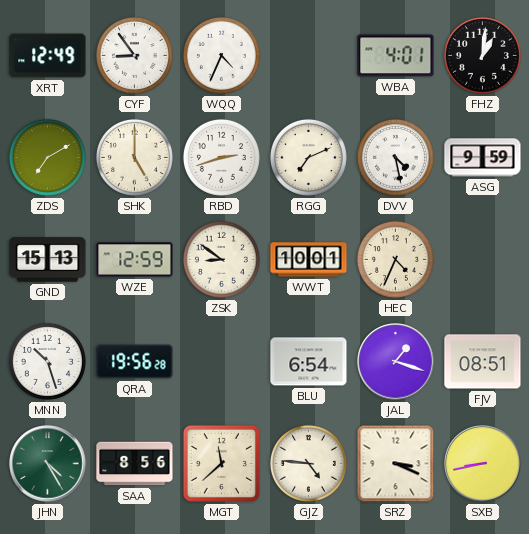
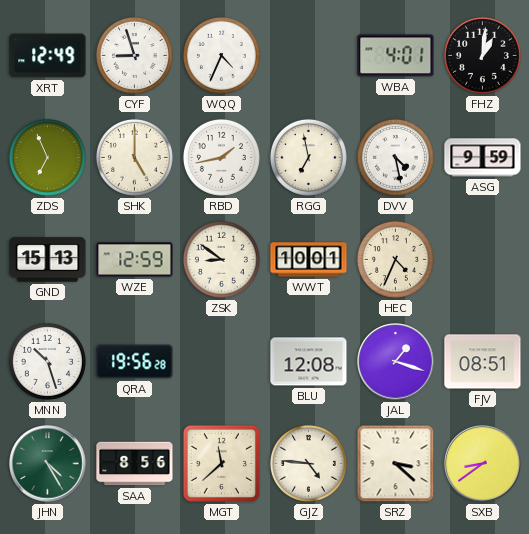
CYF: 8:54 -> 8:57
ZDS: 7:10 -> 6:56
RBD: 2:42 -> 1:43
RGG: 7:11 -> 6:58
BLU: 6:54 -> 12:08
SRZ: 3:19 -> 3:22
SXB: 8:43 -> 8:39
